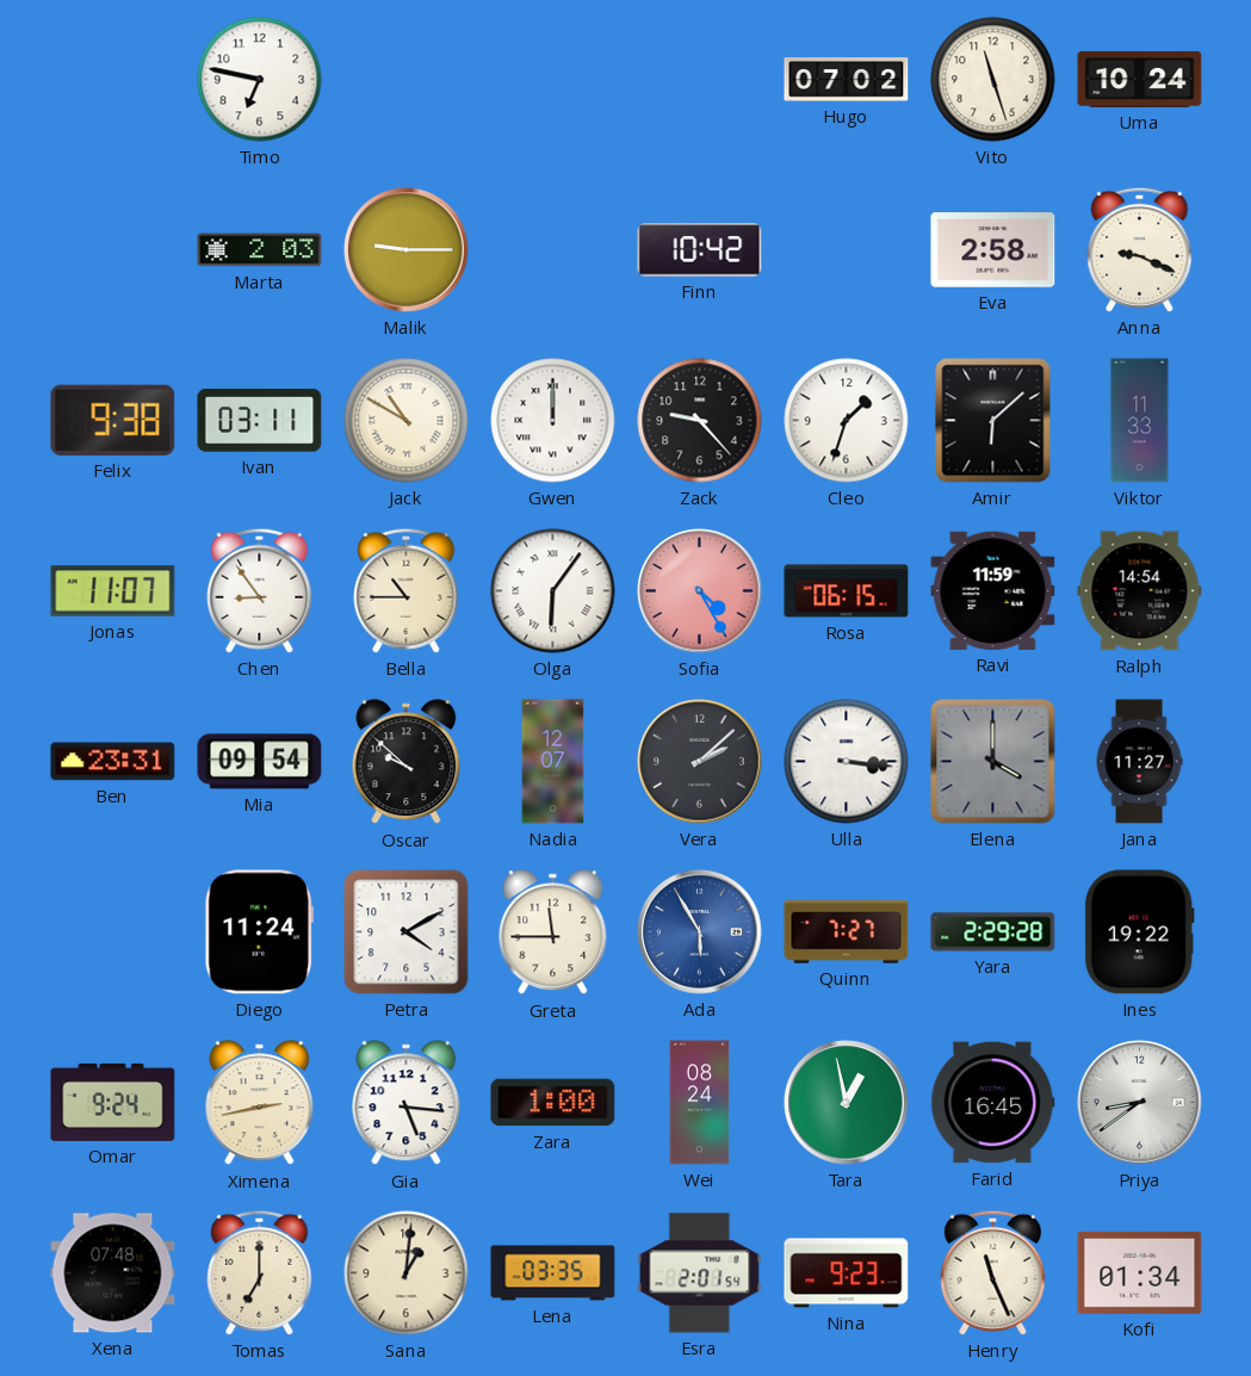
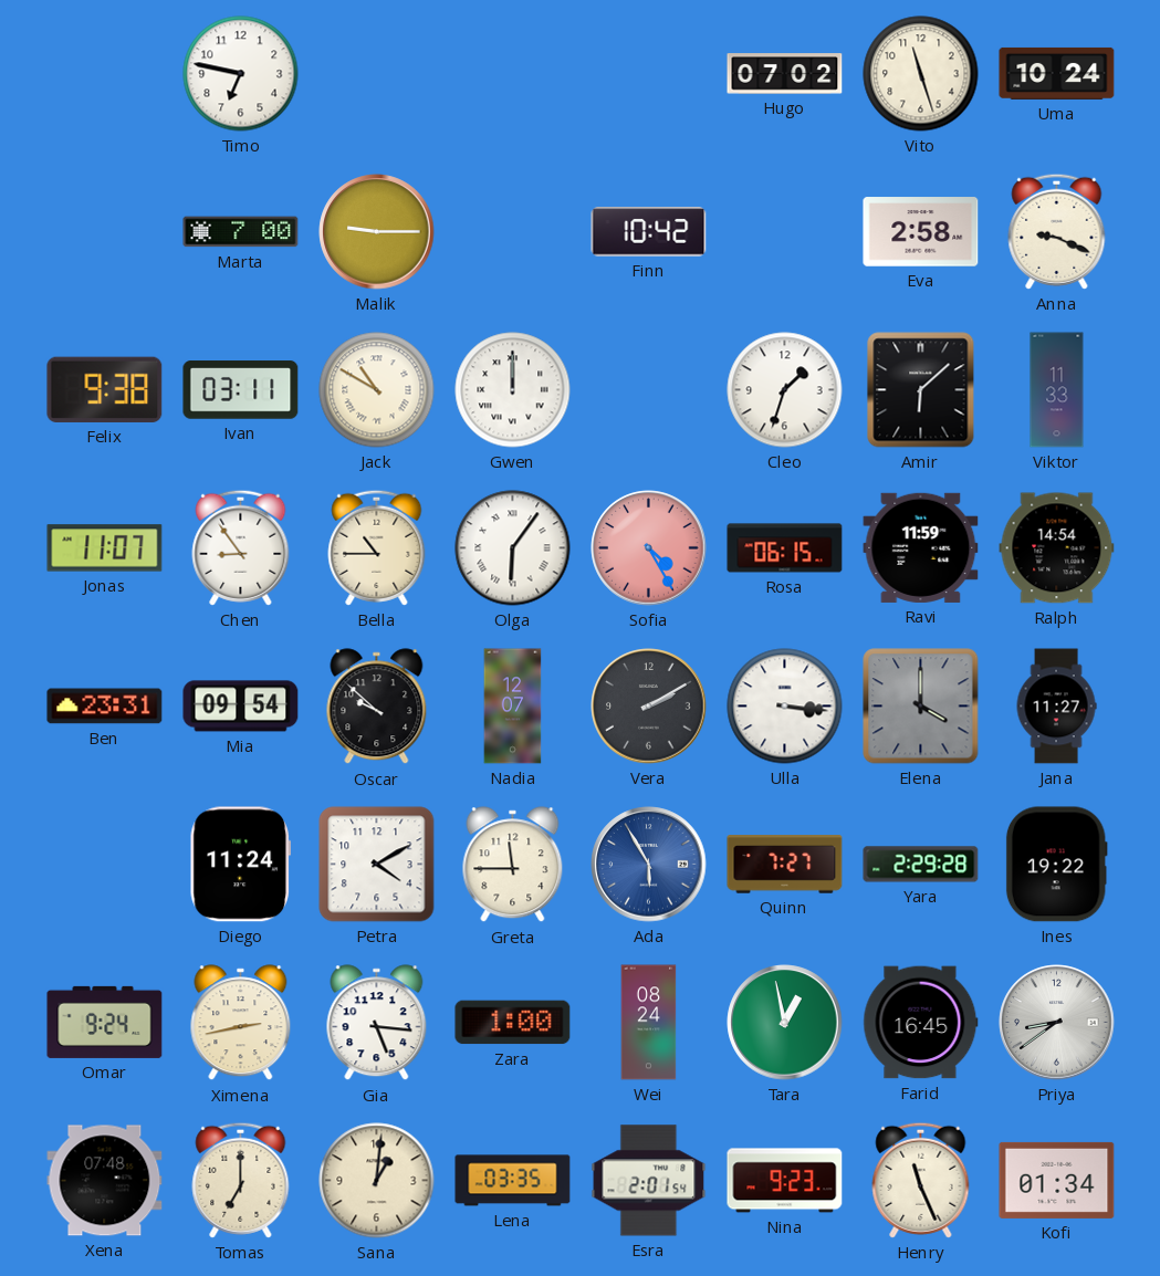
Marta: 2:03 -> 7:00
Zack: 9:23 -> none
Vera: 2:08 -> 2:10
